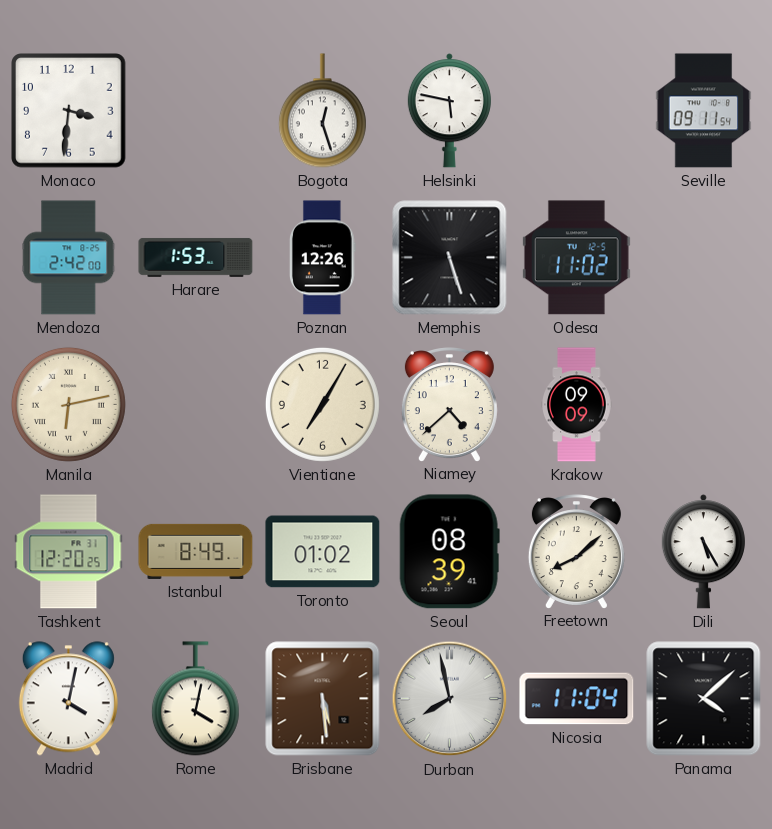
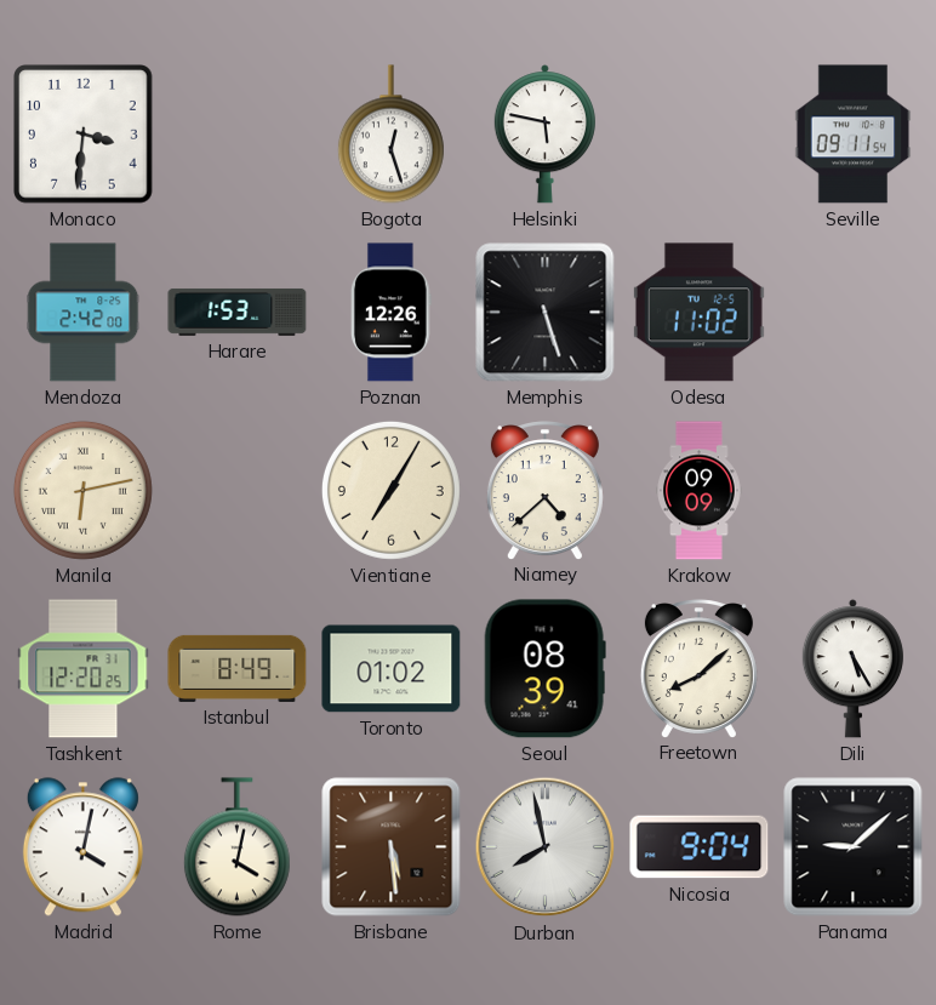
Nicosia: 11:04 -> 9:04
Panama: 4:08 -> 9:08
